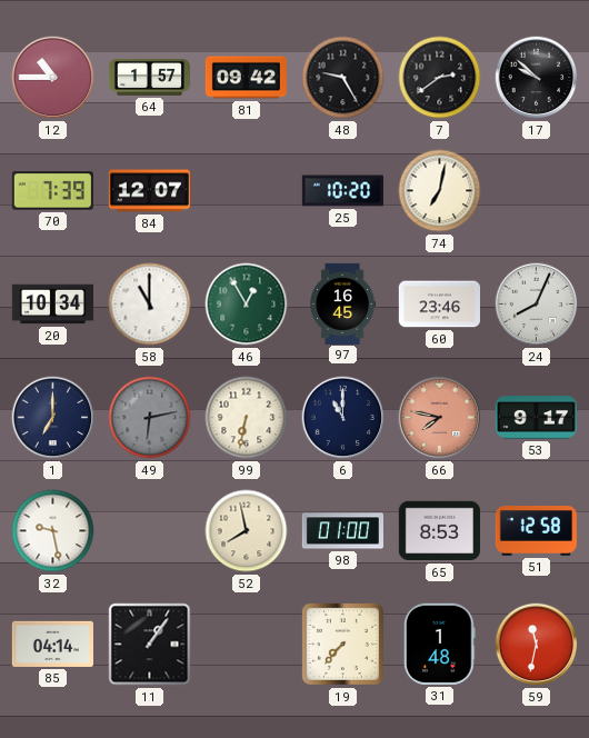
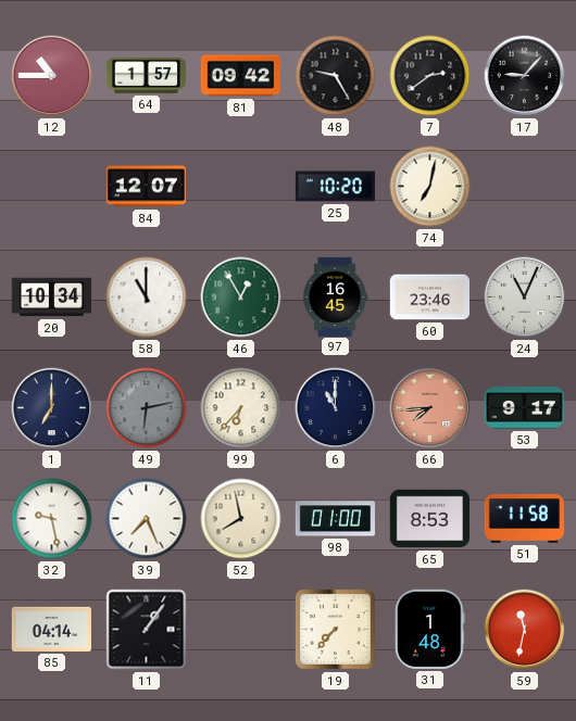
17: 9:52 -> 9:07
70: 7:39 -> none
24: 8:04 -> 11:04
99: 6:32 -> 6:37
66: 7:47 -> 7:44
39: none -> 7:26
51: 12:58 -> 11:58
